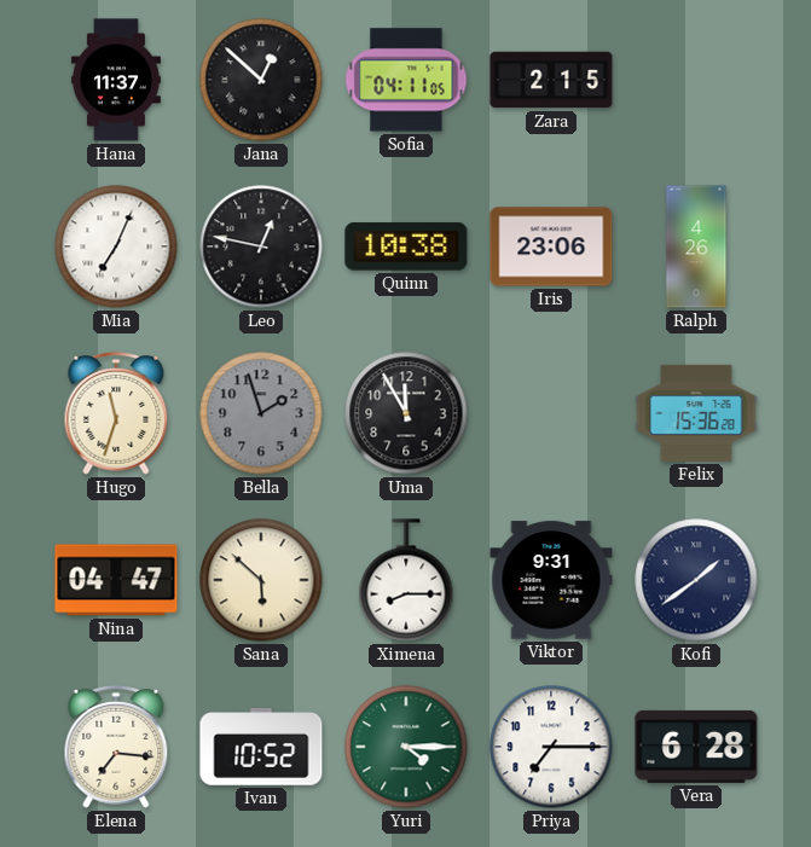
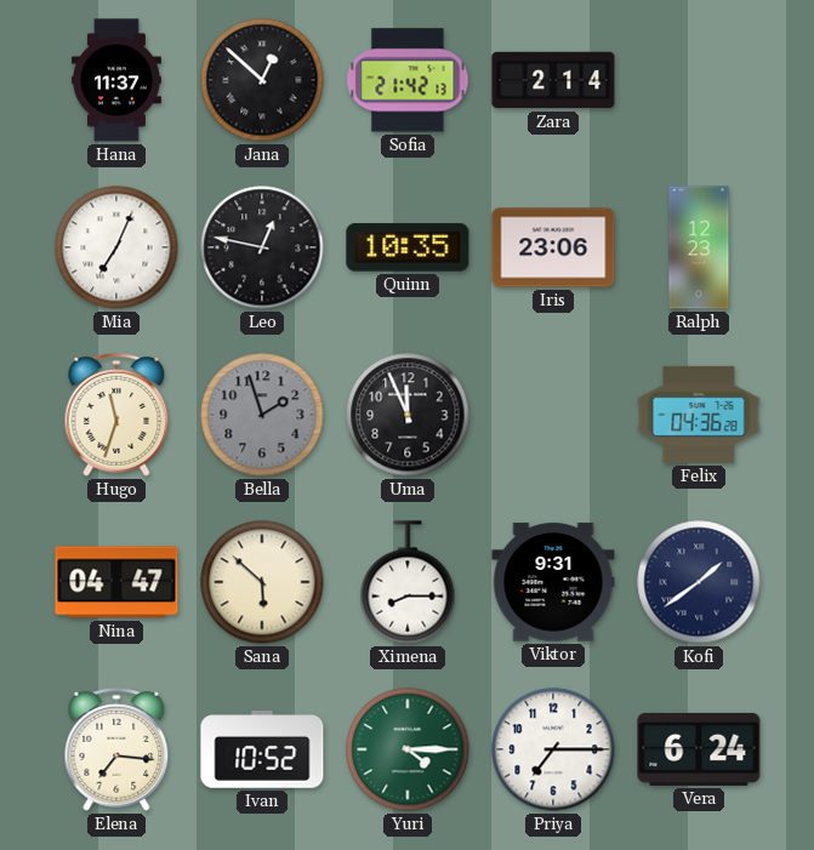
Sofia: 04:11 -> 21:42
Zara: 2:15 -> 2:14
Quinn: 10:38 -> 10:35
Ralph: 4:26 -> 12:23
Uma: 11:55 -> 11:56
Felix: 15:36 -> 04:36
Vera: 6:28 -> 6:24
